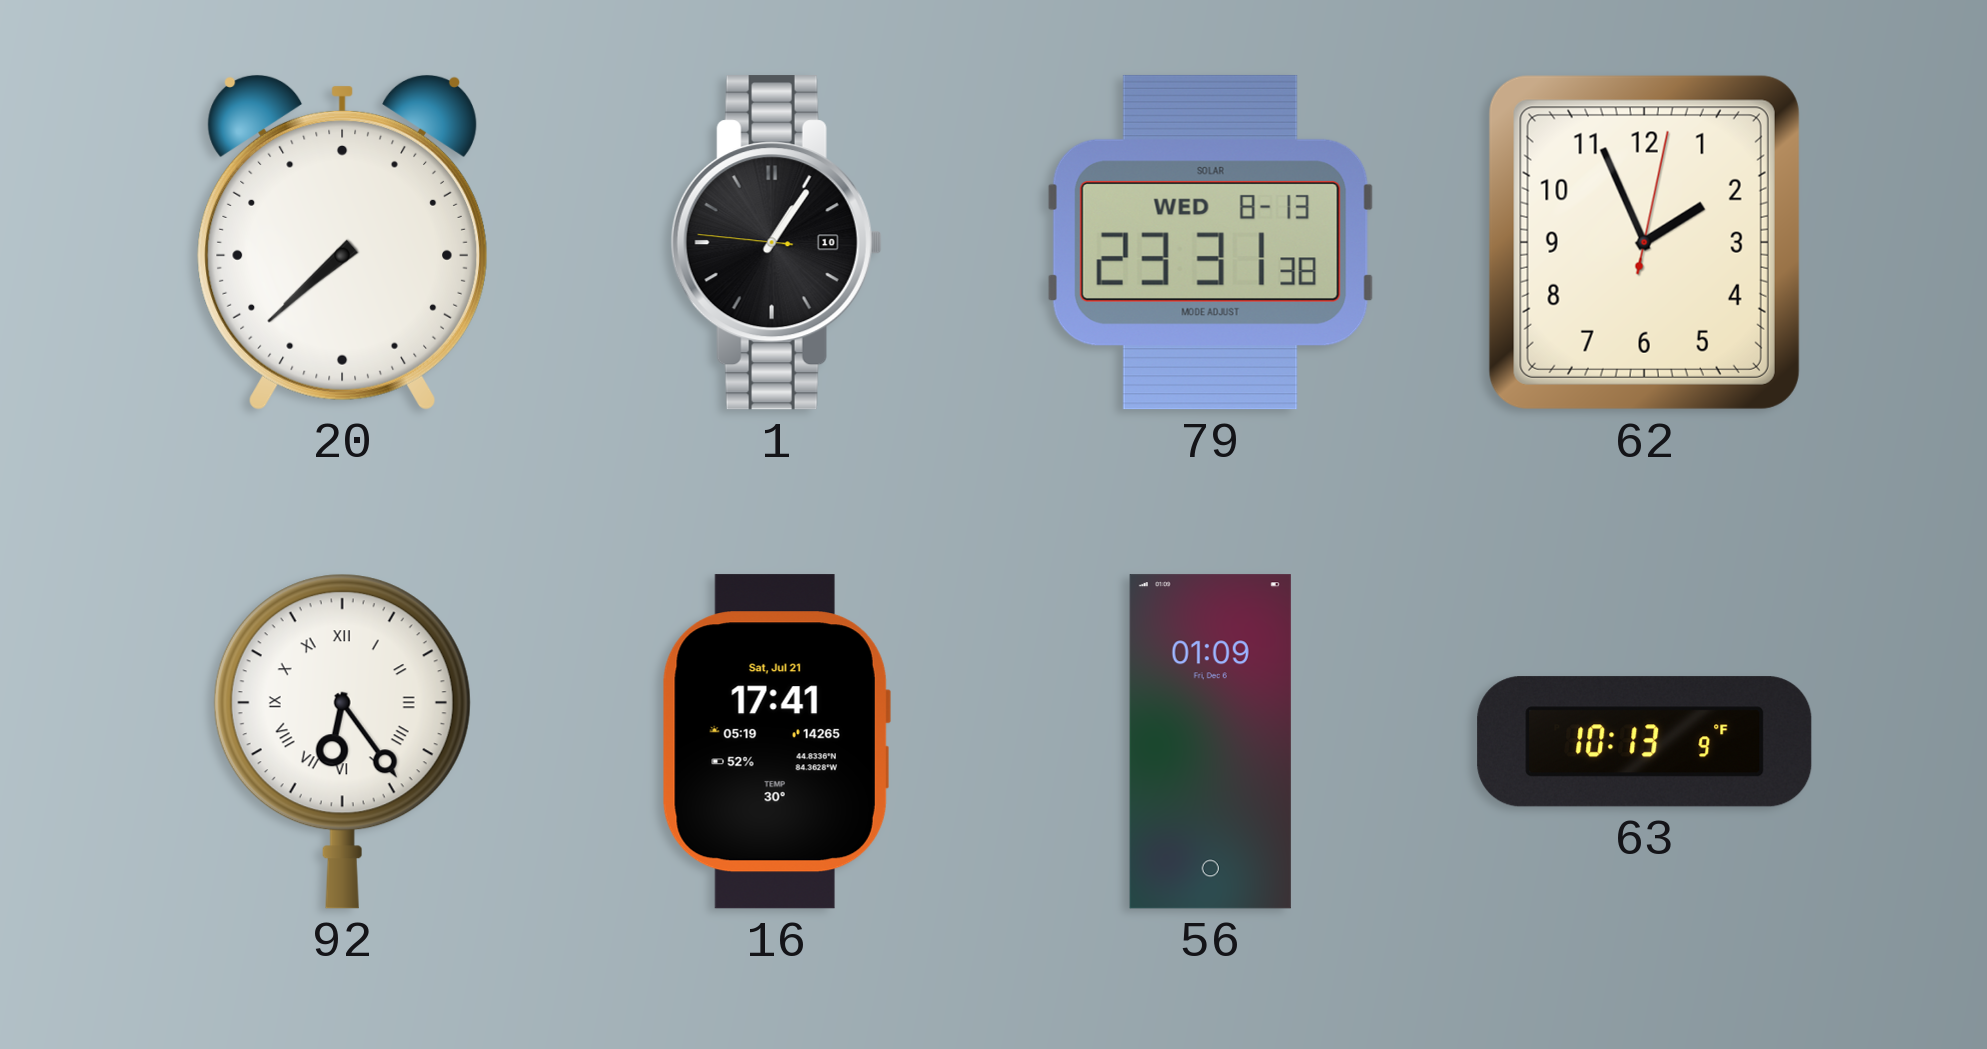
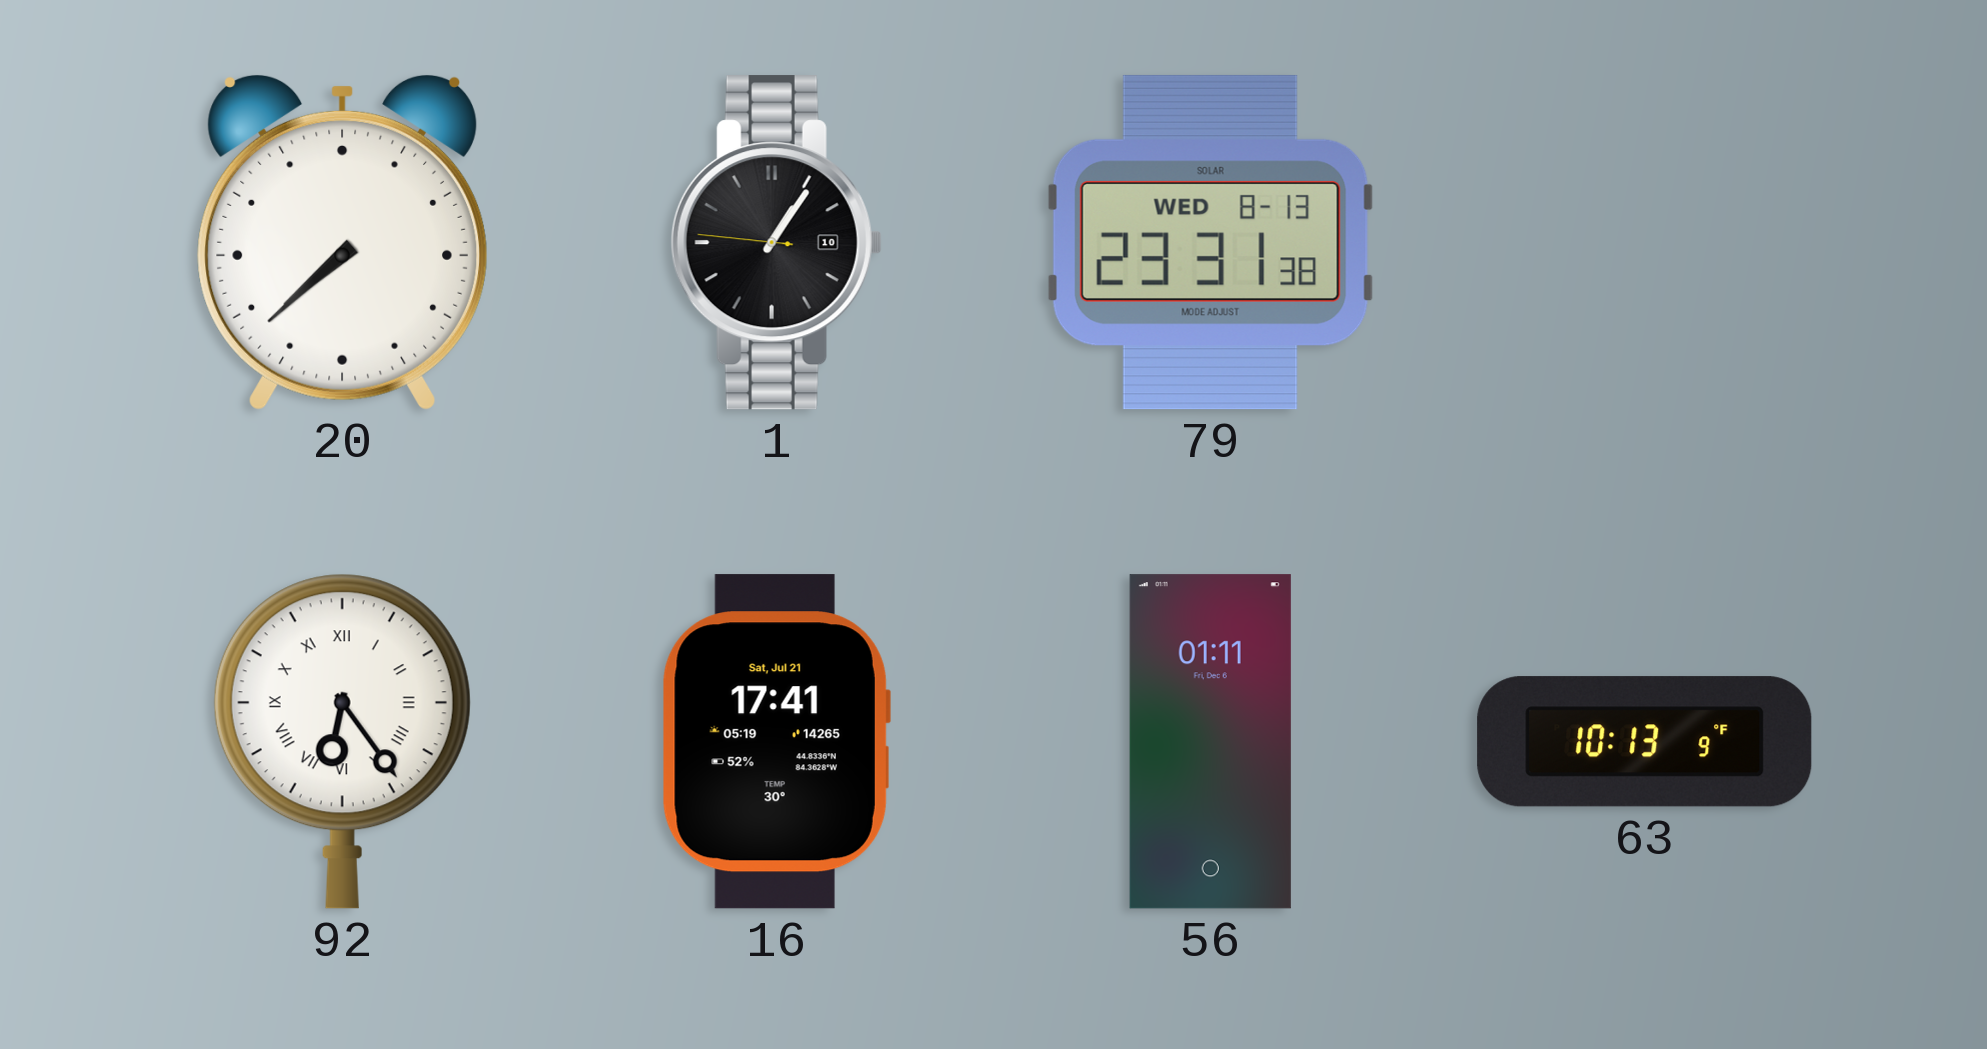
62: 1:56 -> none
56: 01:09 -> 01:11
